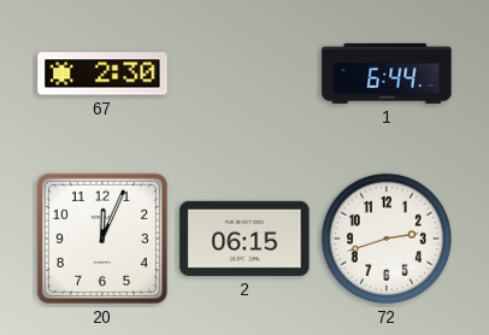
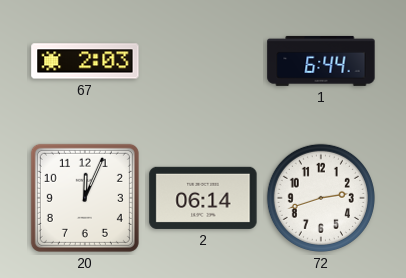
67: 2:30 -> 2:03
2: 06:15 -> 06:14
